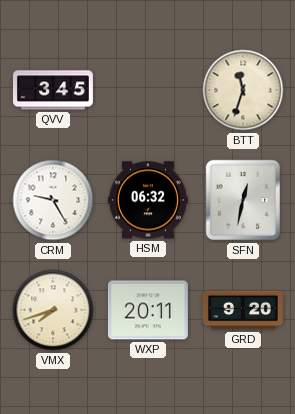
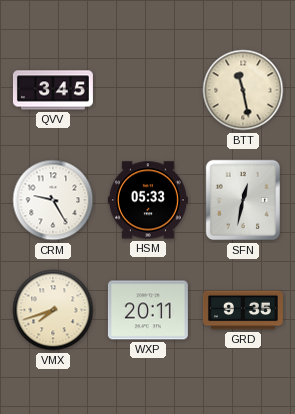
BTT: 11:33 -> 11:28
HSM: 06:32 -> 05:33
GRD: 9:20 -> 9:35
